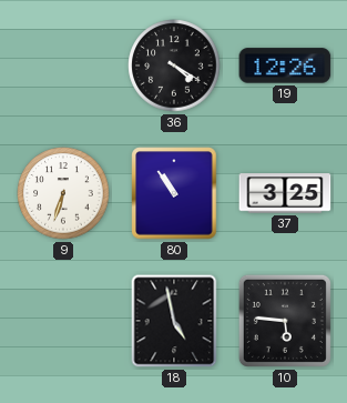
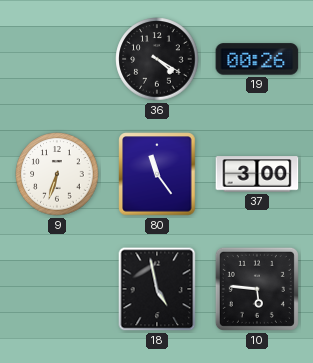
19: 12:26 -> 00:26
80: 10:54 -> 11:24
37: 3:25 -> 3:00
